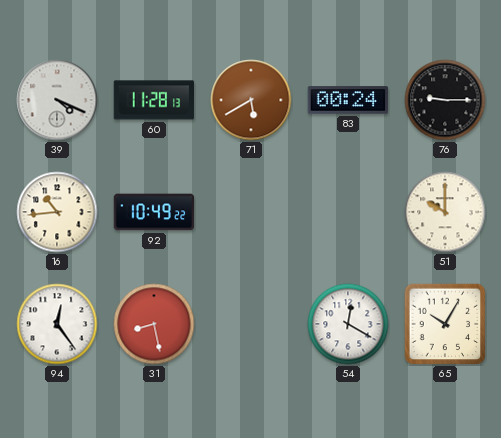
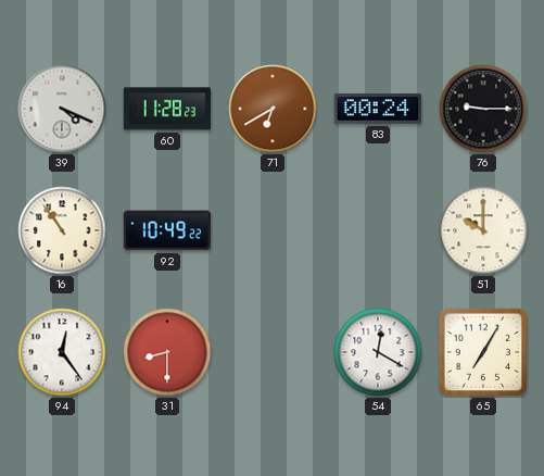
60: 11:28:13 -> 11:28:23
71: 5:40 -> 6:40
16: 10:44 -> 10:54
31: 8:28 -> 8:30
65: 10:05 -> 7:05
